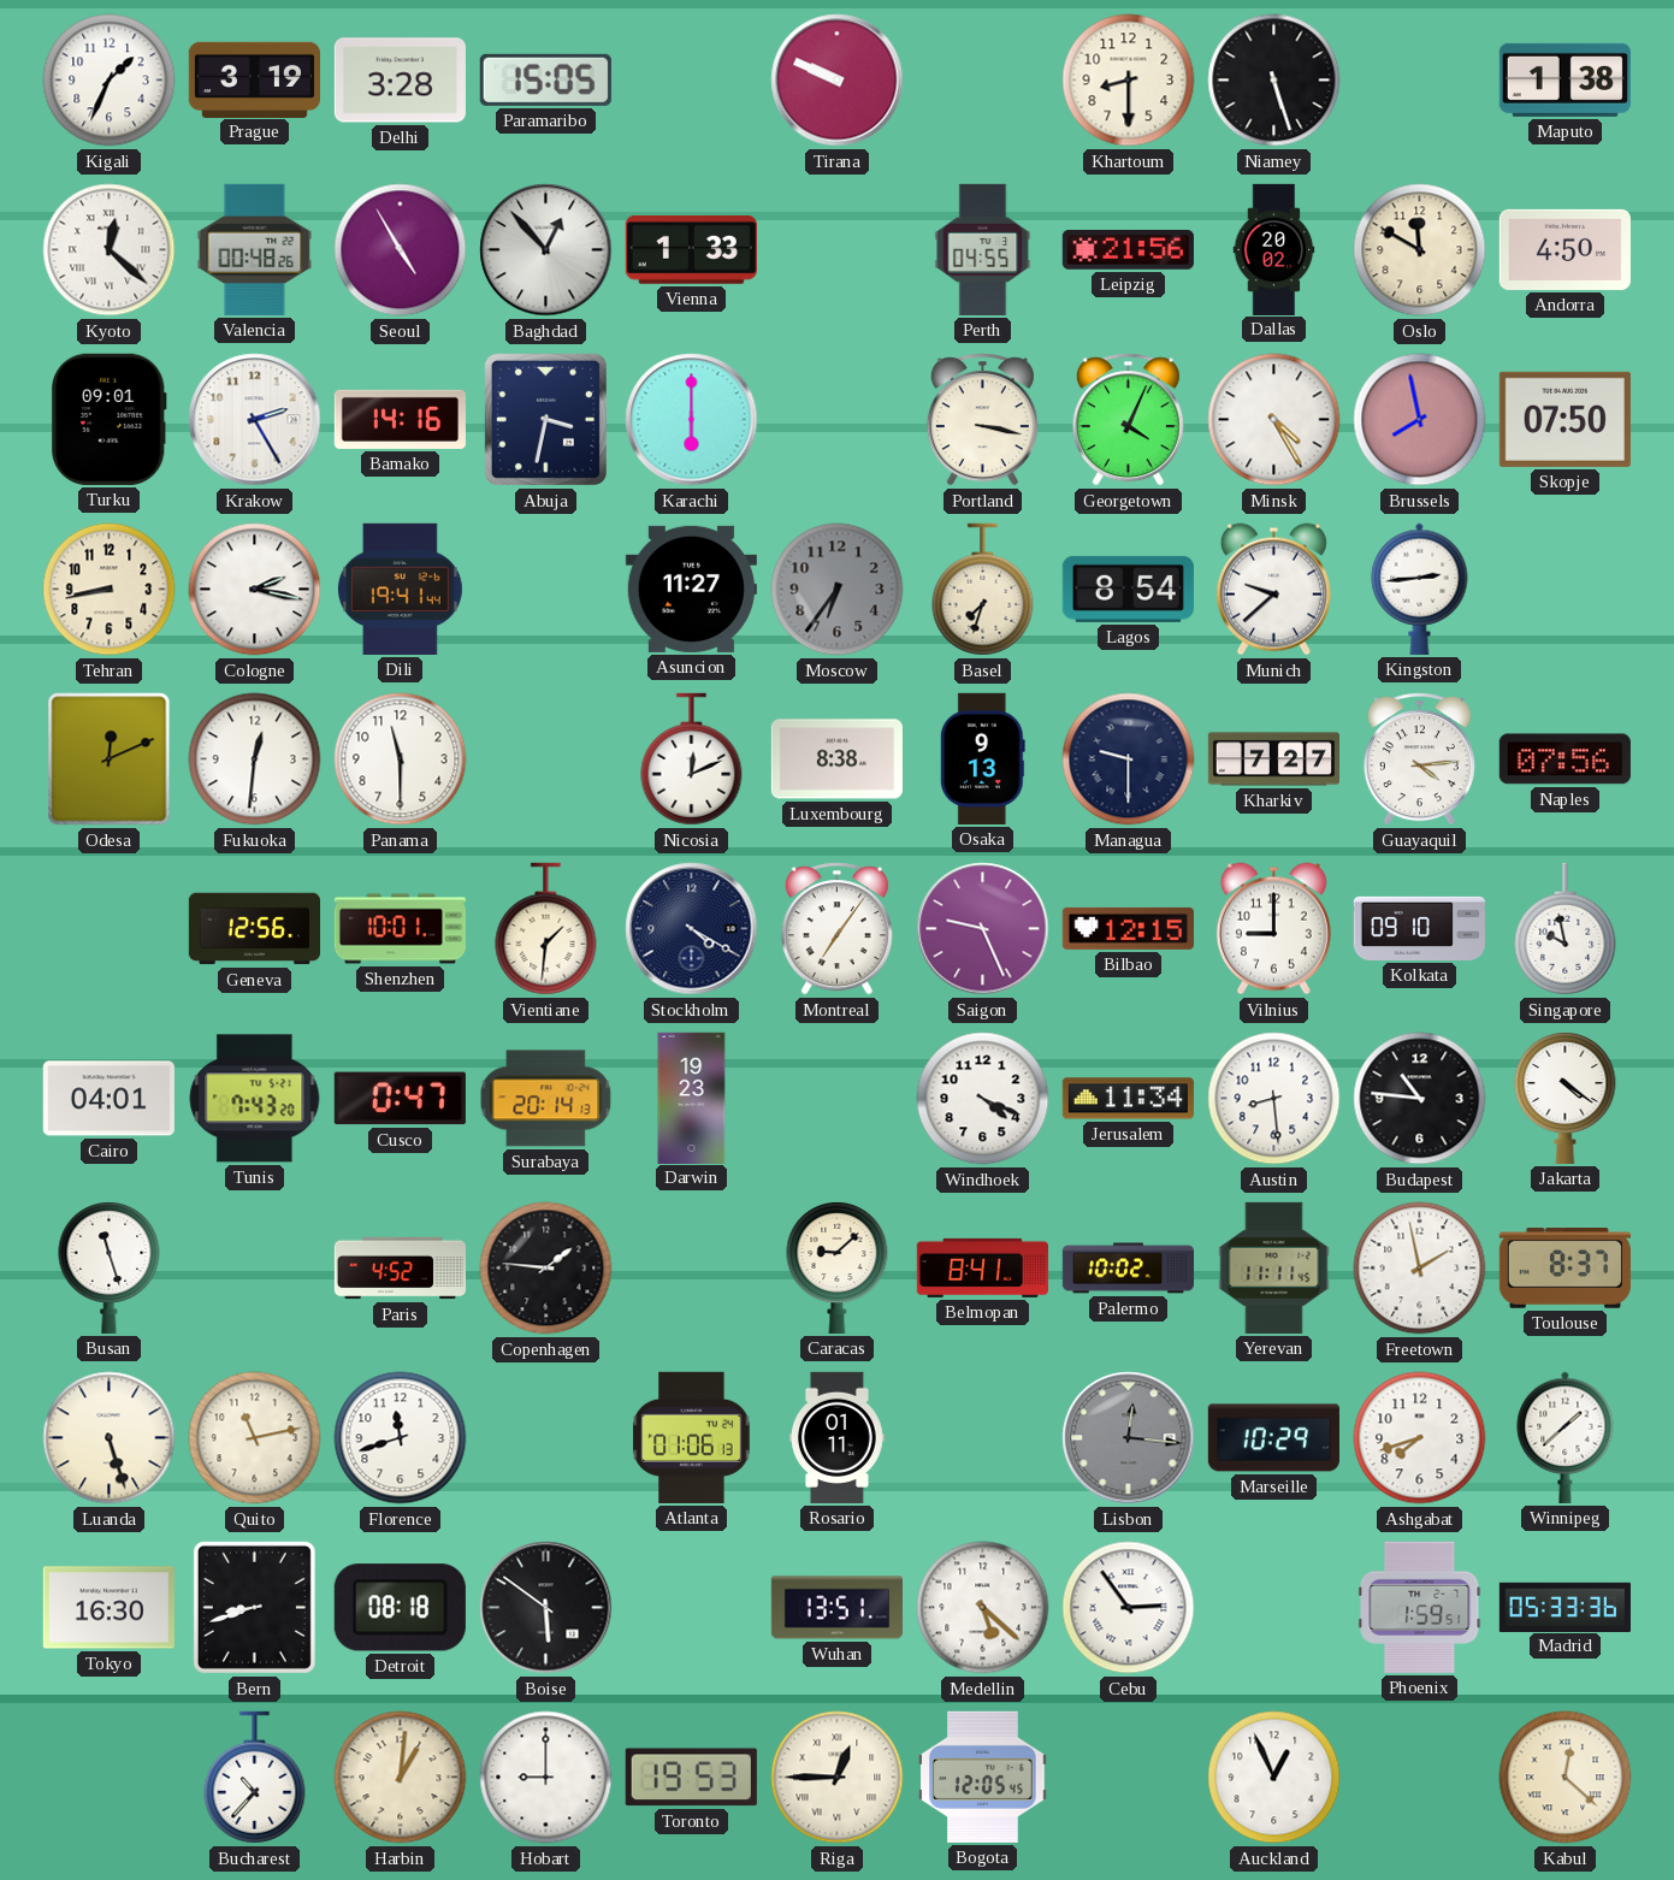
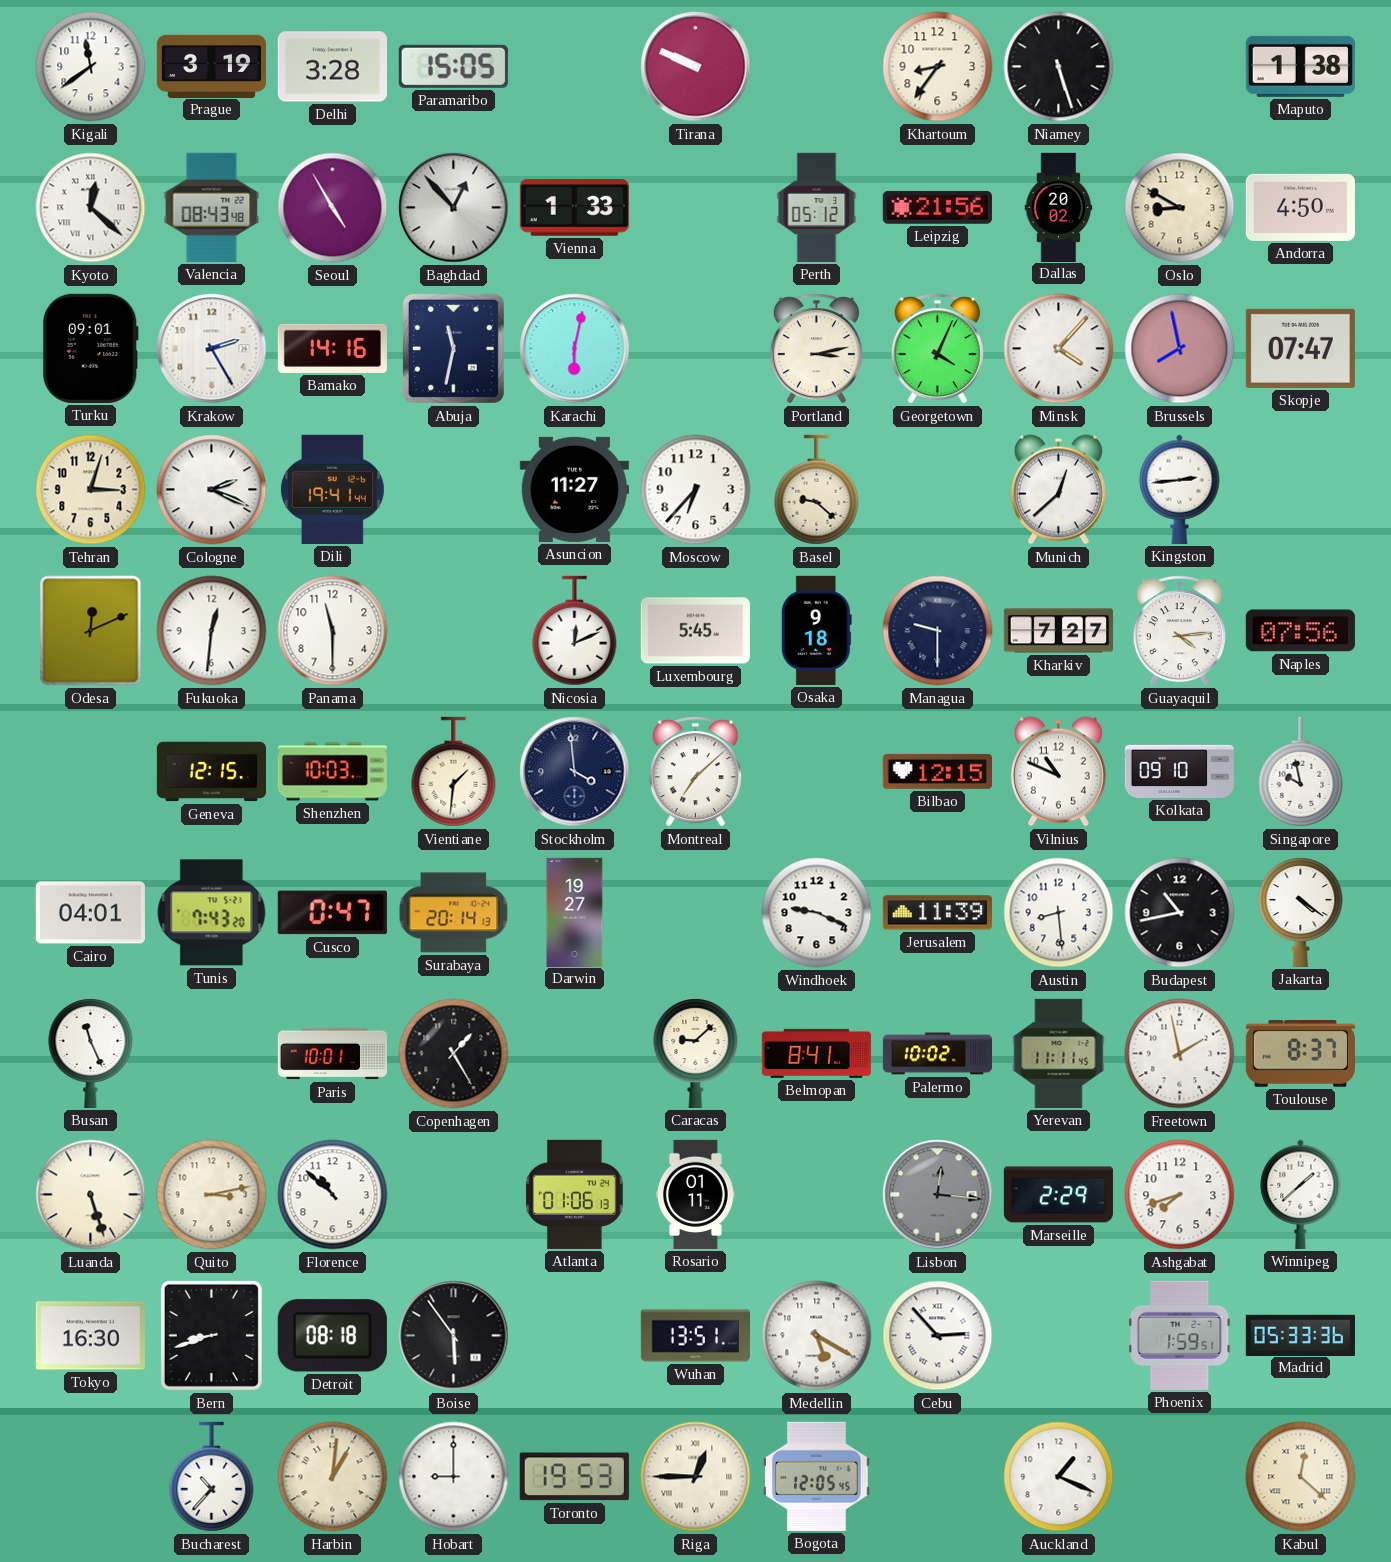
Kigali: 1:34 -> 11:39
Khartoum: 8:30 -> 8:36
Valencia: 00:48 -> 08:43
Perth: 04:55 -> 05:12
Oslo: 11:50 -> 8:50
Abuja: 3:32 -> 11:32
Karachi: 6:00 -> 6:02
Portland: 3:17 -> 3:13
Minsk: 4:25 -> 4:07
Skopje: 07:50 -> 07:47
Tehran: 8:43 -> 3:03
Cologne: 2:17 -> 2:19
Moscow: 6:36 -> 6:37
Moscow dial: grey -> white
Basel: 7:33 -> 9:22
Lagos: 8:54 -> none
Munich: 9:38 -> 12:38
Luxembourg: 8:38 -> 5:45
Osaka: 9:13 -> 9:18
Geneva: 12:56 -> 12:15
Shenzhen: 10:01 -> 10:03
Stockholm: 4:20 -> 3:59
Montreal: 7:06 -> 7:08
Saigon: 9:26 -> none
Vilnius: 9:00 -> 10:49
Darwin: 19:23 -> 19:27
Windhoek: 4:19 -> 9:19
Jerusalem: 11:34 -> 11:39
Budapest: 10:46 -> 10:43
Busan: 11:27 -> 11:26
Paris: 4:52 -> 10:01
Copenhagen: 1:46 -> 1:25
Quito: 11:13 -> 3:13
Florence: 11:42 -> 10:52
Marseille: 10:29 -> 2:29
Boise: 5:51 -> 5:54
Medellin: 5:22 -> 5:20
Cebu: 2:54 -> 2:53
Auckland: 12:56 -> 1:19
